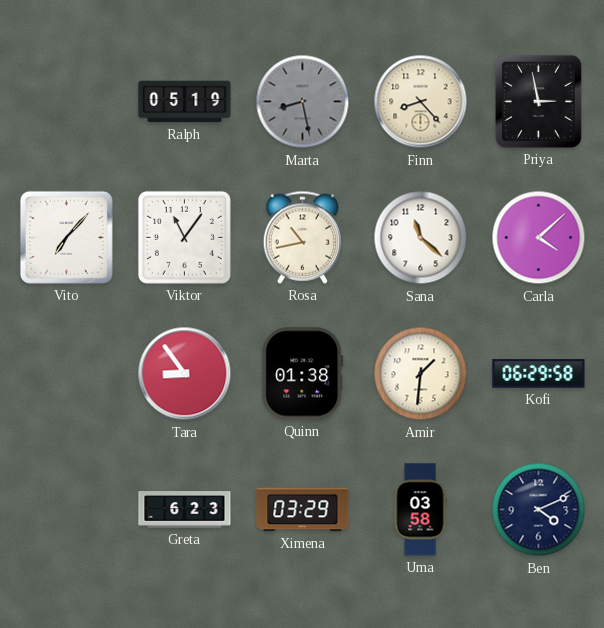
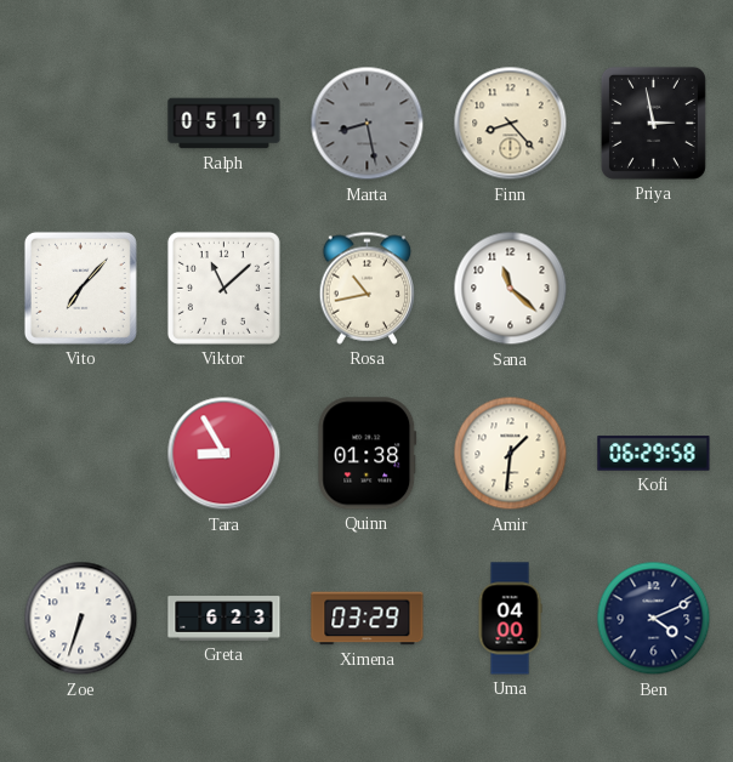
Viktor: 11:06 -> 11:08
Carla: 4:08 -> none
Tara: 8:54 -> 8:55
Zoe: none -> 6:33
Uma: 03:58 -> 04:00
